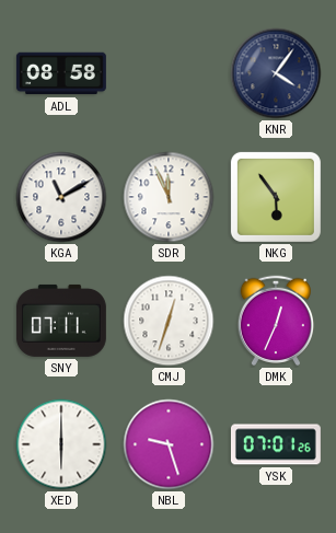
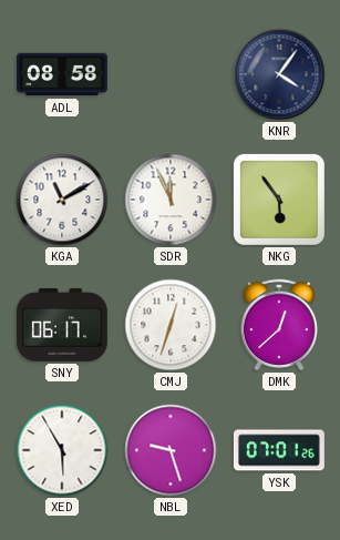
SNY: 07:11 -> 06:17
DMK: 12:34 -> 12:38
XED: 6:00 -> 5:55
